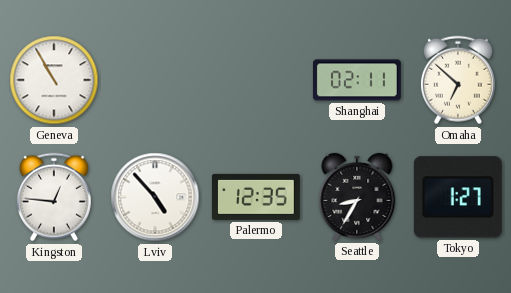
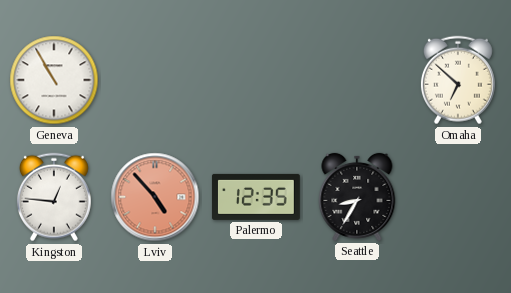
Shanghai: 02:11 -> none
Lviv dial: white -> salmon
Tokyo: 1:27 -> none
